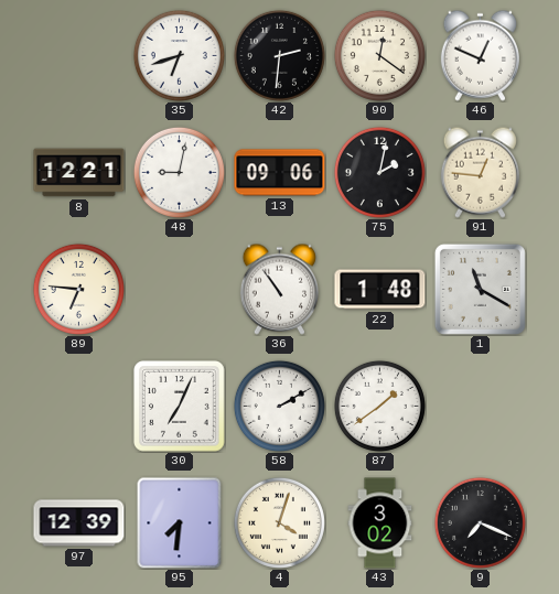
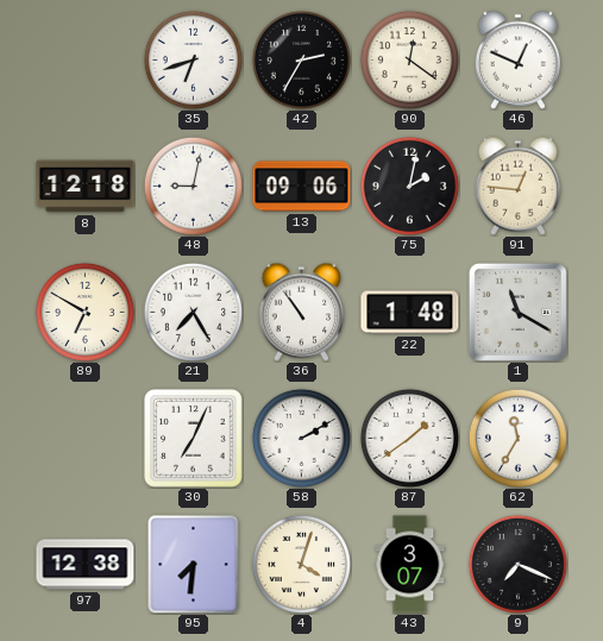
42: 2:31 -> 2:35
8: 12:21 -> 12:18
89: 6:46 -> 6:50
21: none -> 7:25
62: none -> 11:35
97: 12:39 -> 12:38
43: 3:02 -> 3:07
